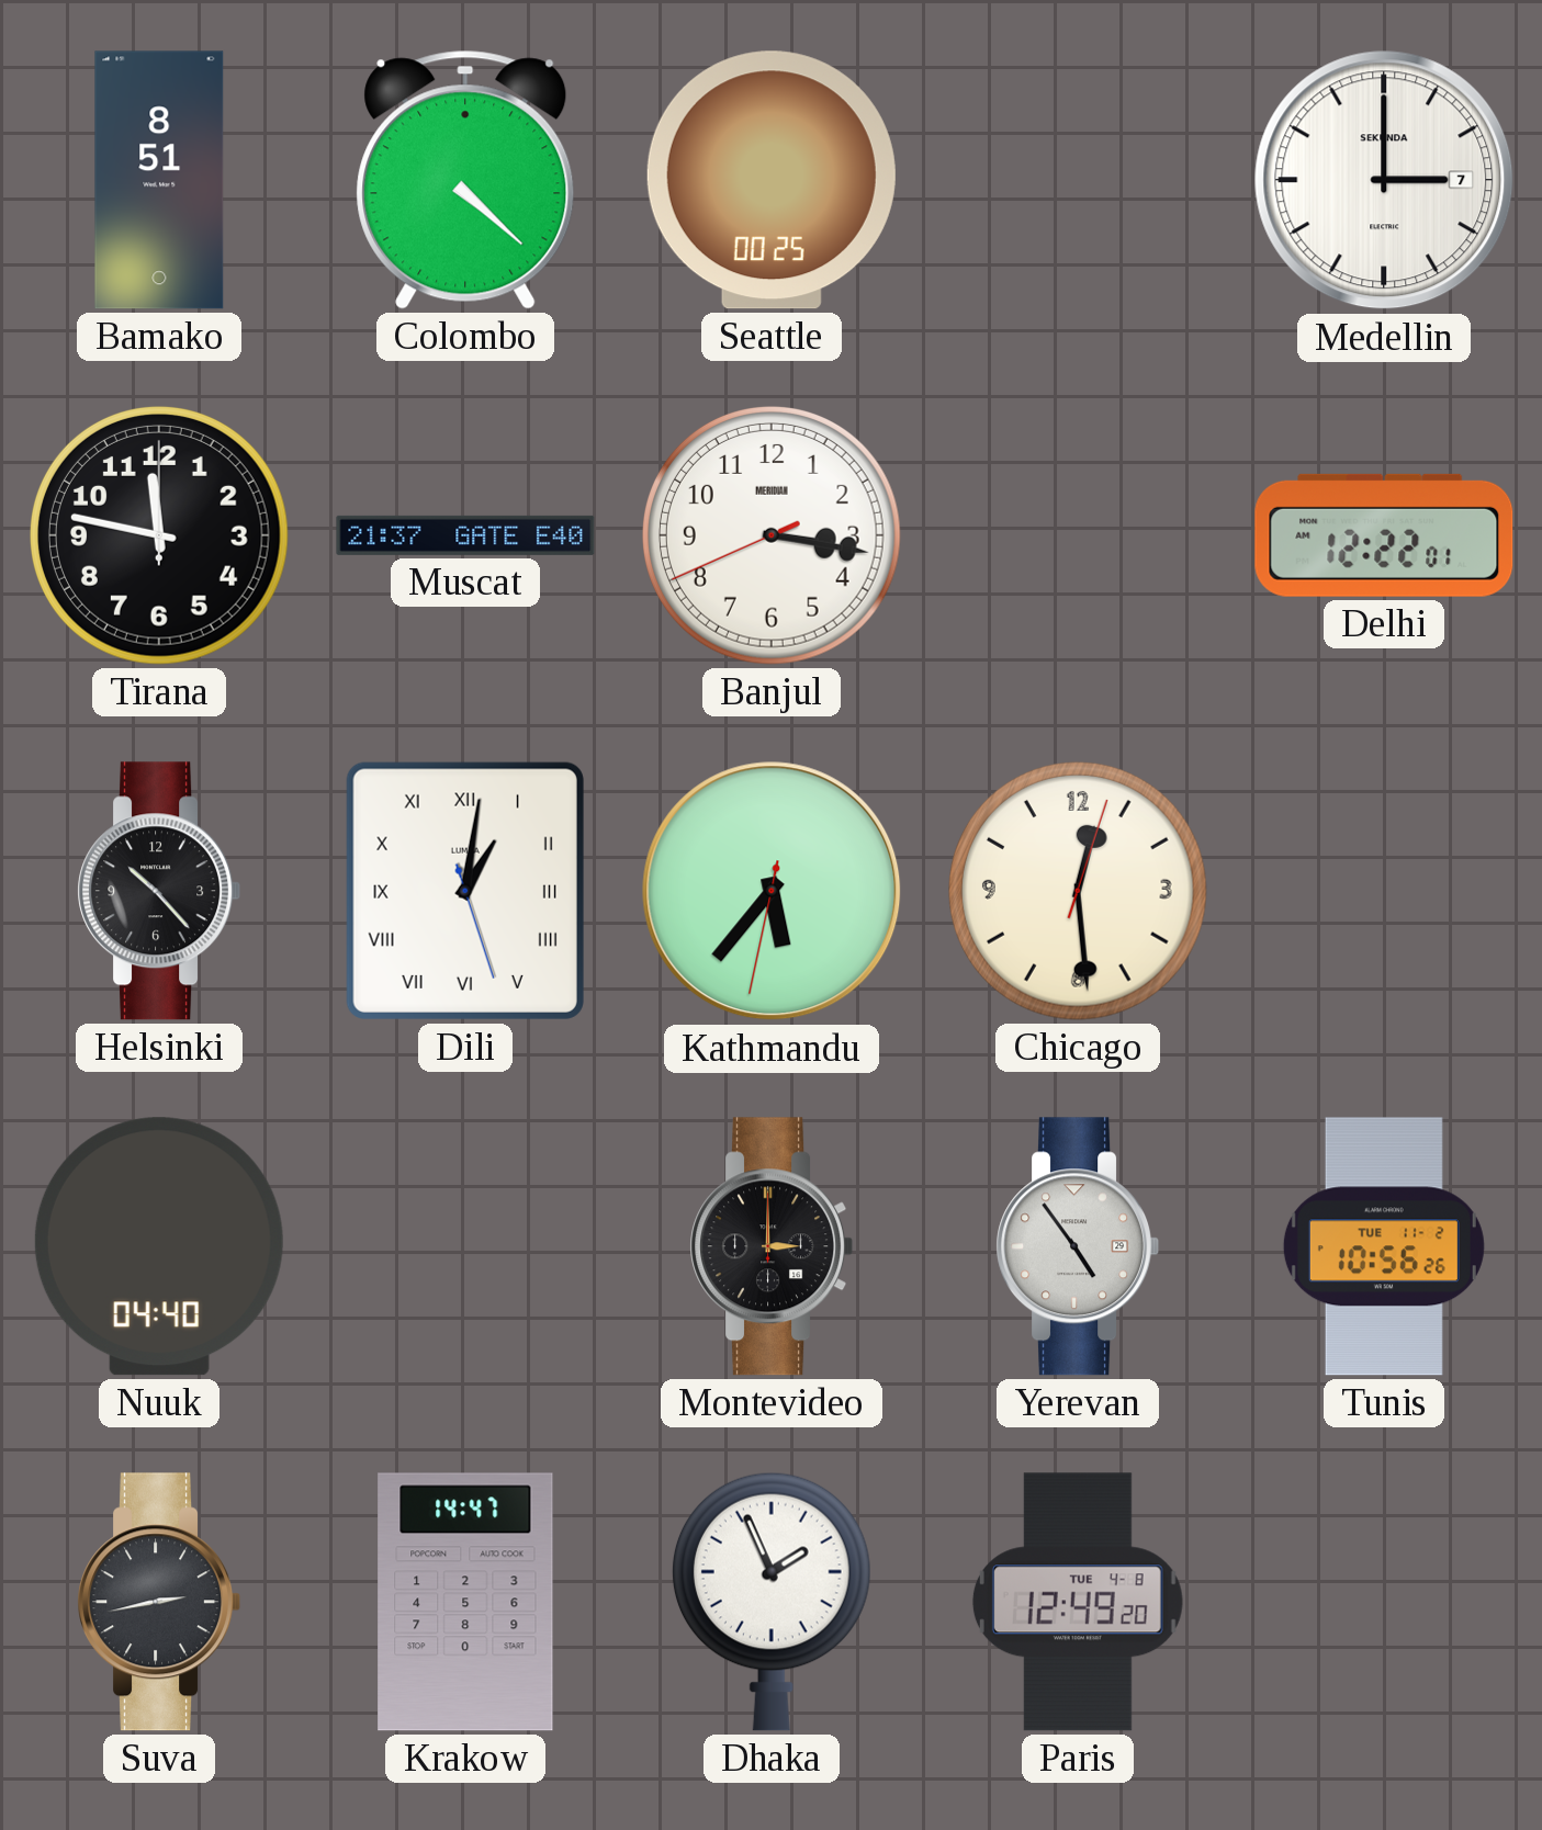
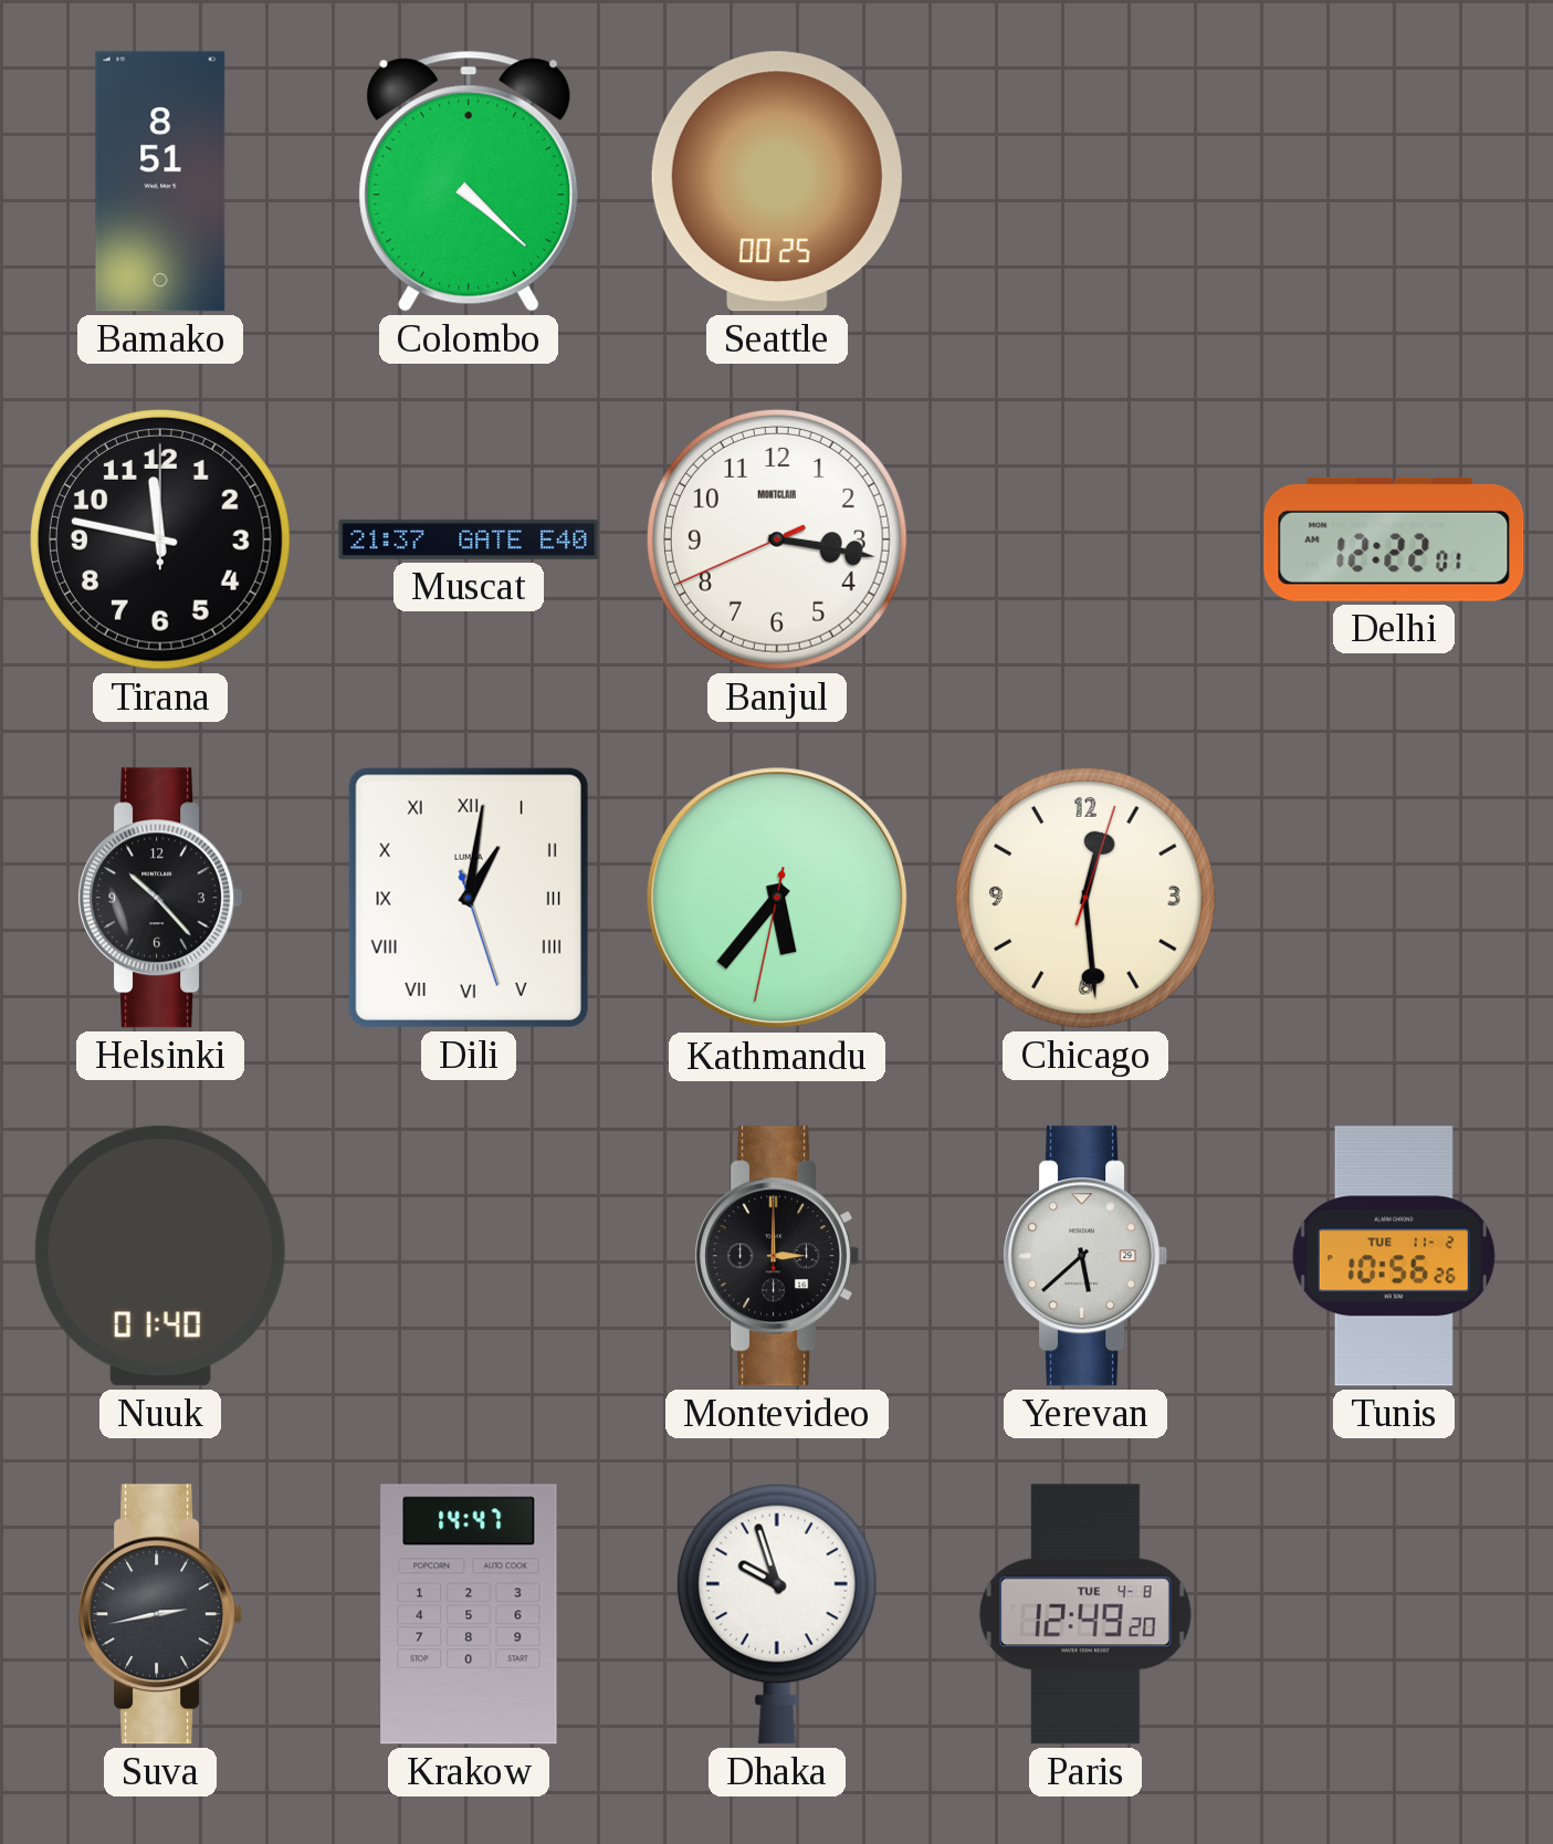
Medellin: 3:00 -> none
Banjul brand: MERIDIAN -> MONTCLAIR
Nuuk: 04:40 -> 01:40
Yerevan: 4:54 -> 5:38
Dhaka: 1:56 -> 9:57
